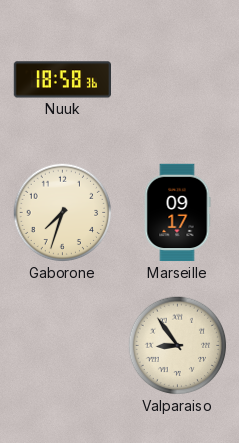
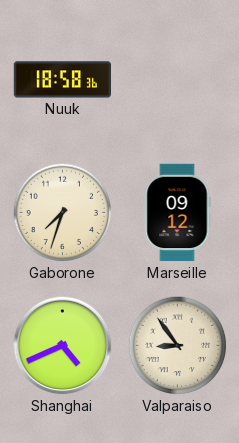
Marseille: 09:17 -> 09:12
Shanghai: none -> 4:41
